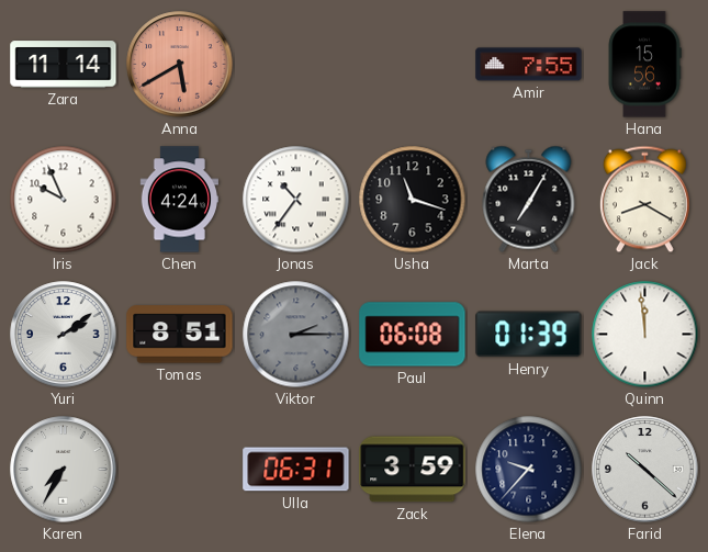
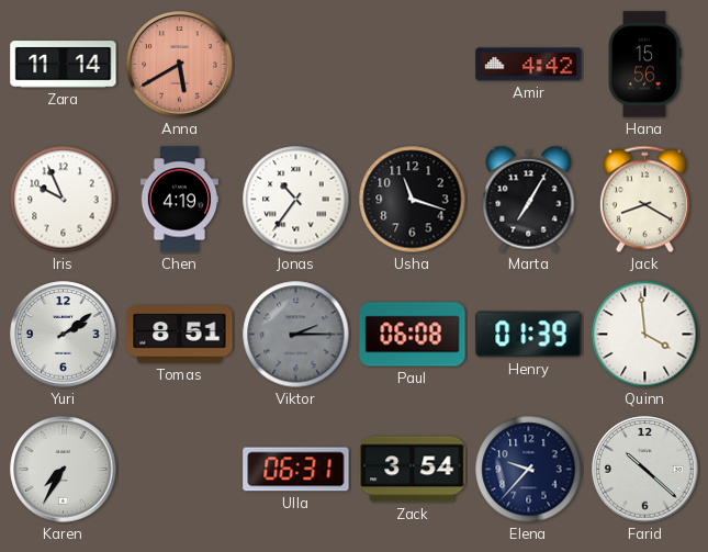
Amir: 7:55 -> 4:42
Chen: 4:24 -> 4:19
Quinn: 11:59 -> 3:59
Zack: 3:59 -> 3:54
